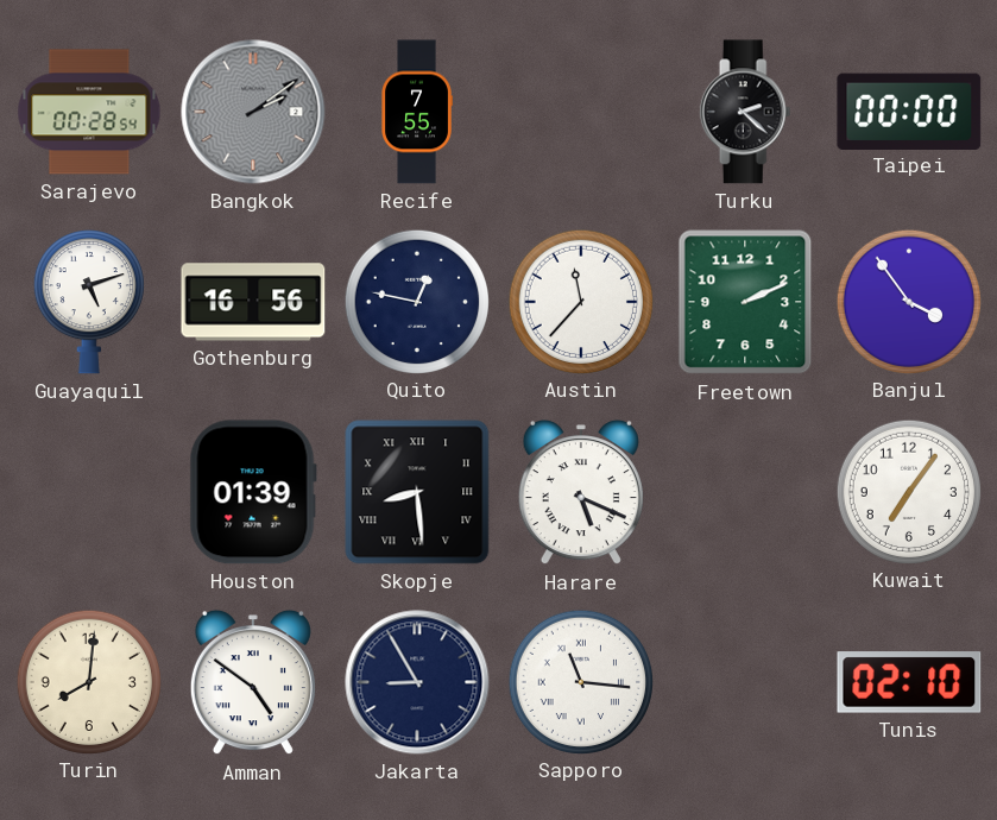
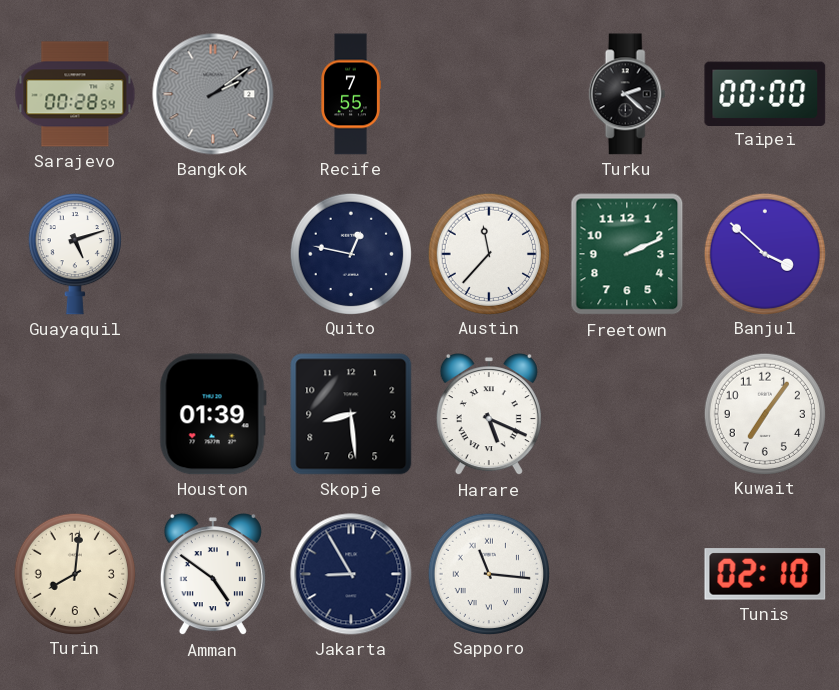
Gothenburg: 16:56 -> none
Banjul: 3:54 -> 3:52
Skopje numerals: Roman -> Arabic
